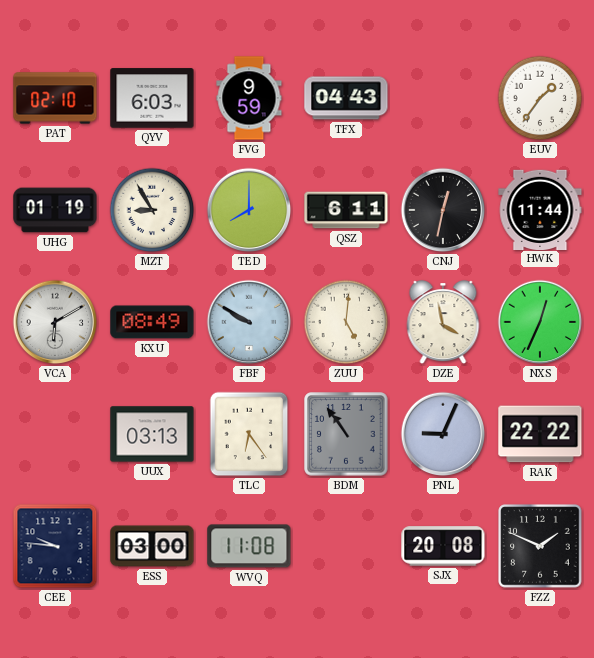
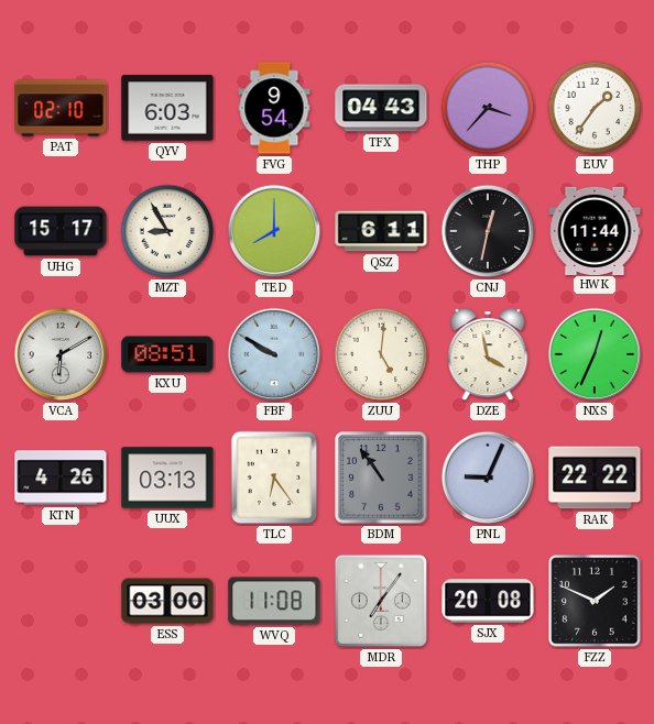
FVG: 9:59 -> 9:54
THP: none -> 3:37
UHG: 01:19 -> 15:17
KXU: 08:49 -> 08:51
KTN: none -> 4:26
CEE: 9:46 -> none
MDR: none -> 7:06
